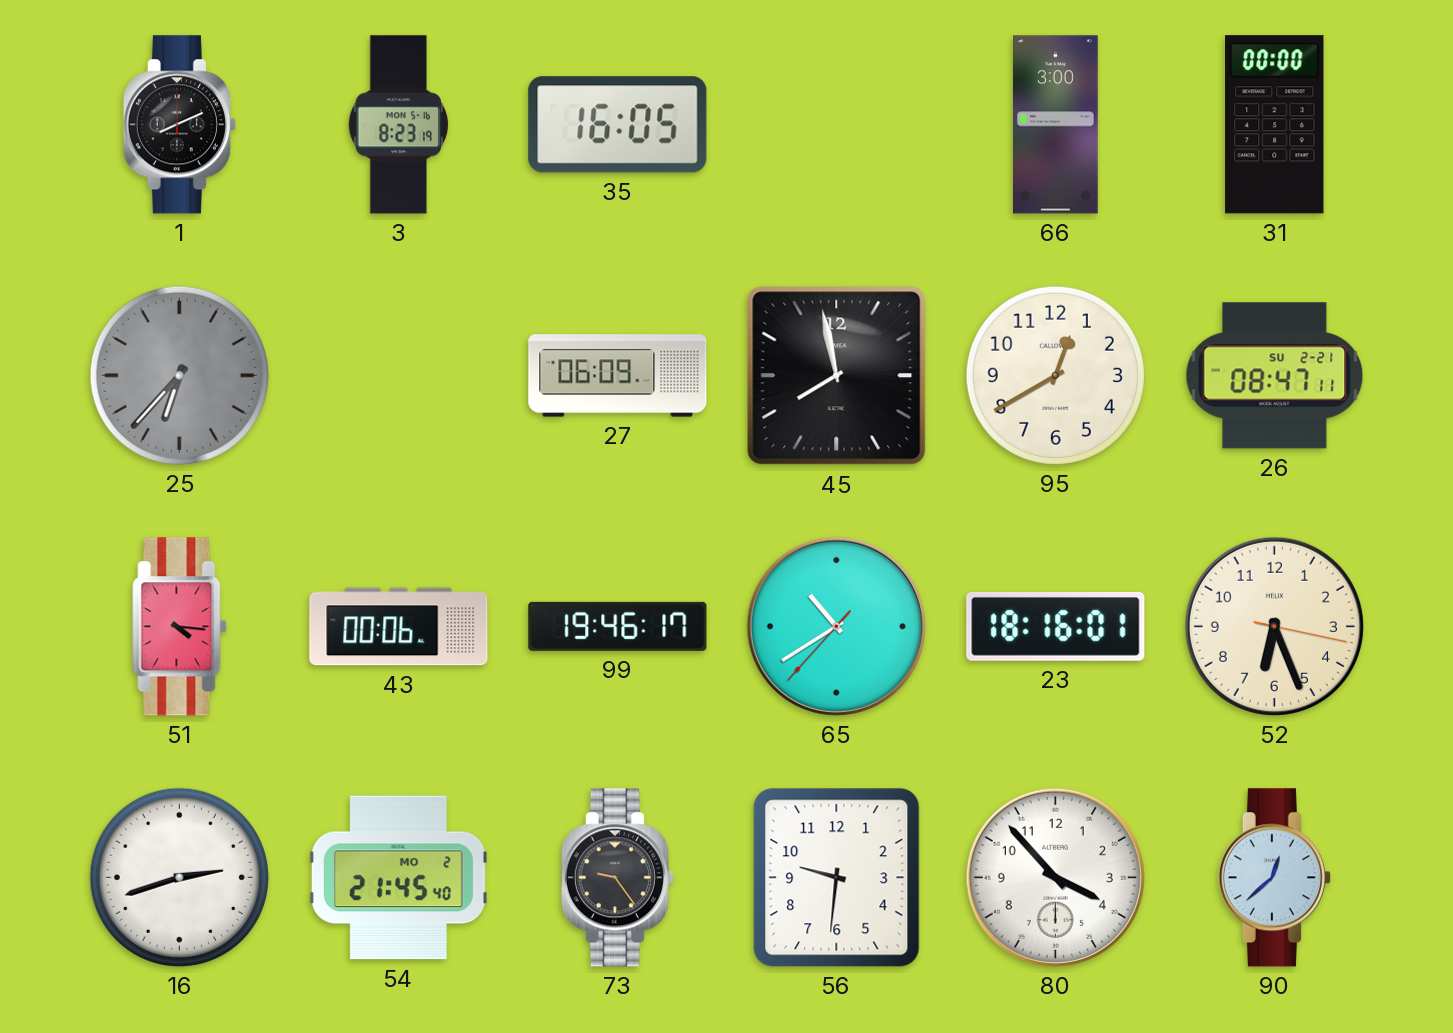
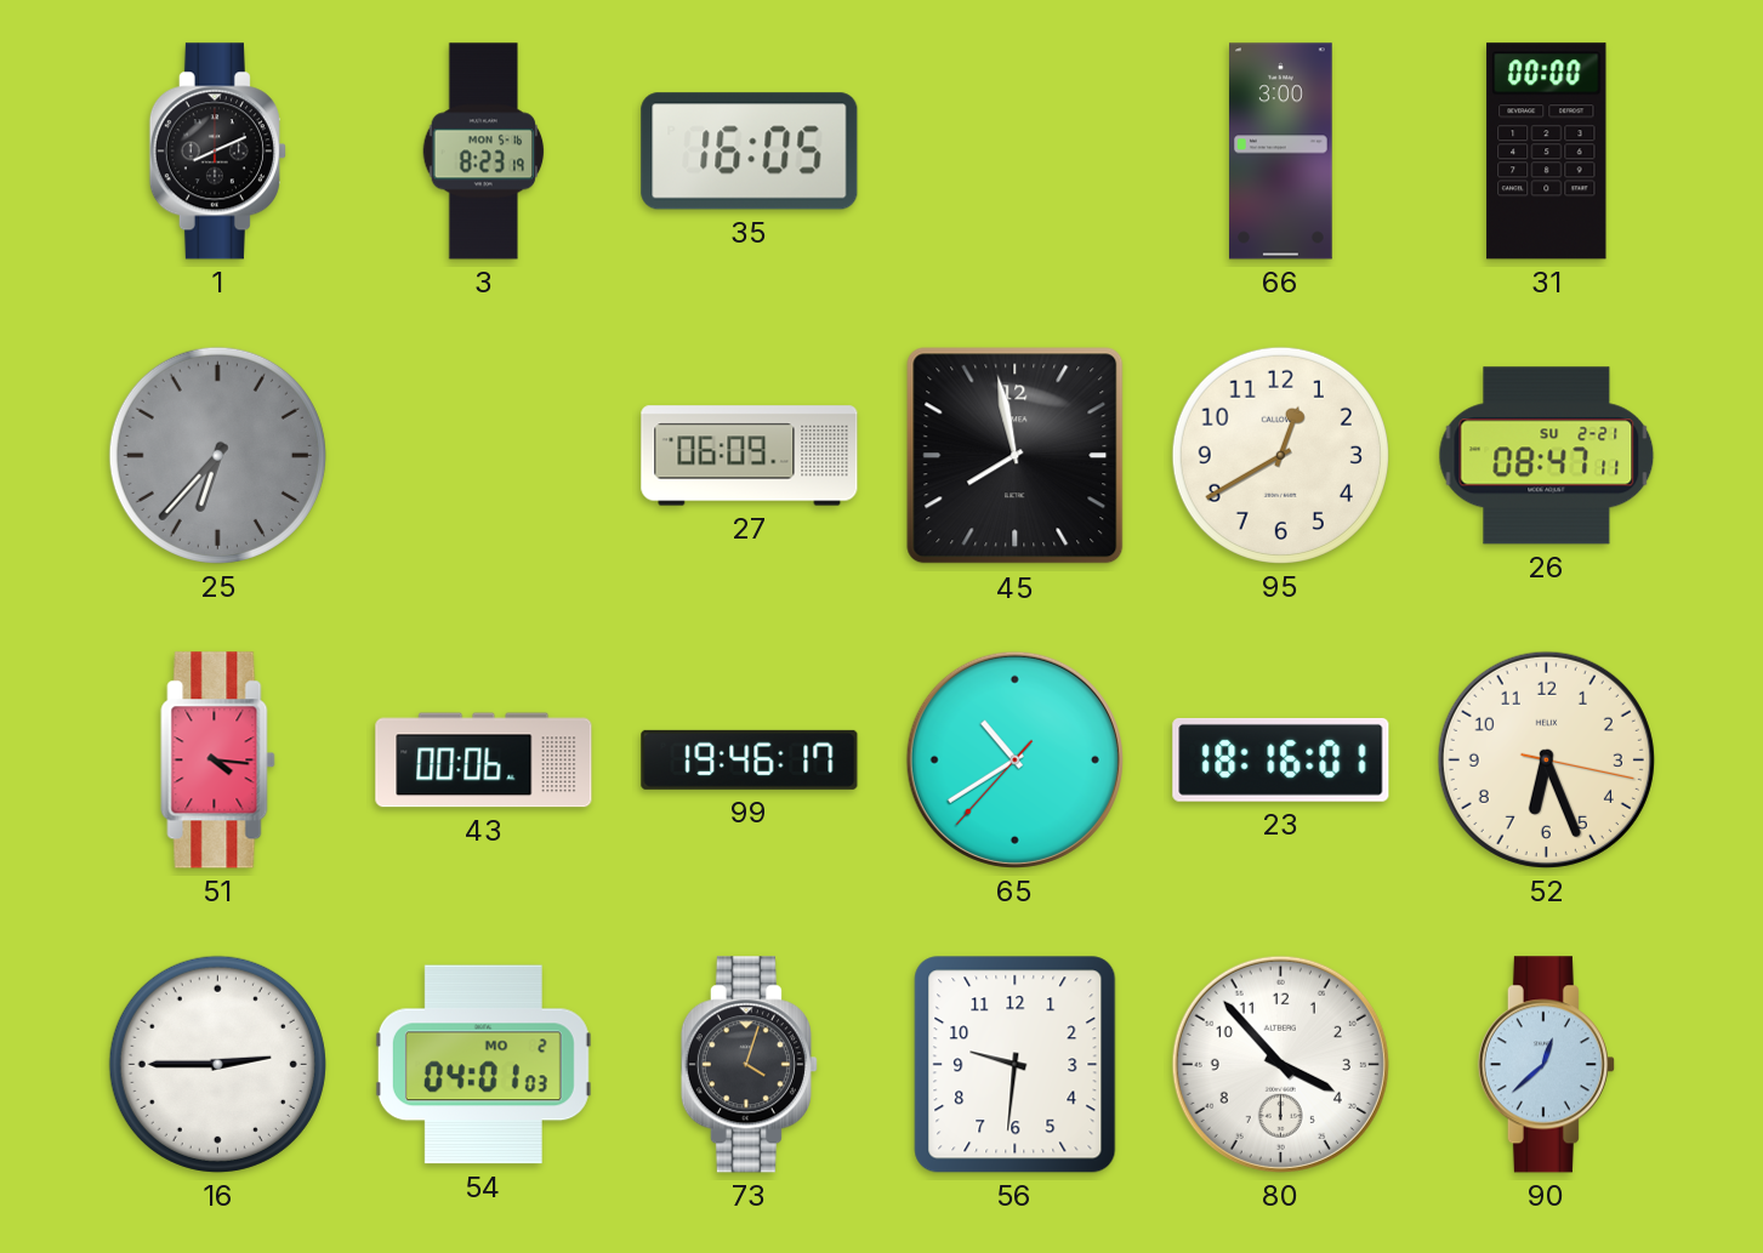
16: 2:42 -> 2:45
54: 21:45 -> 04:01
73: 9:24 -> 4:03
